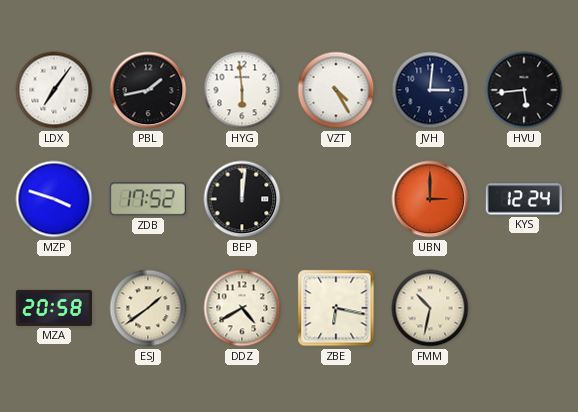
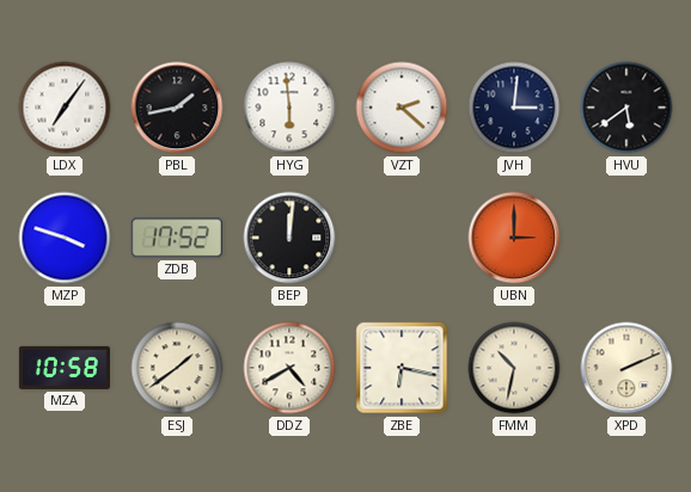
VZT: 4:25 -> 2:22
HVU: 5:44 -> 5:39
KYS: 12:24 -> none
MZA: 20:58 -> 10:58
XPD: none -> 2:11
